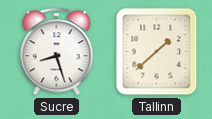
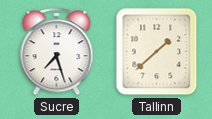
Sucre: 8:27 -> 7:27
